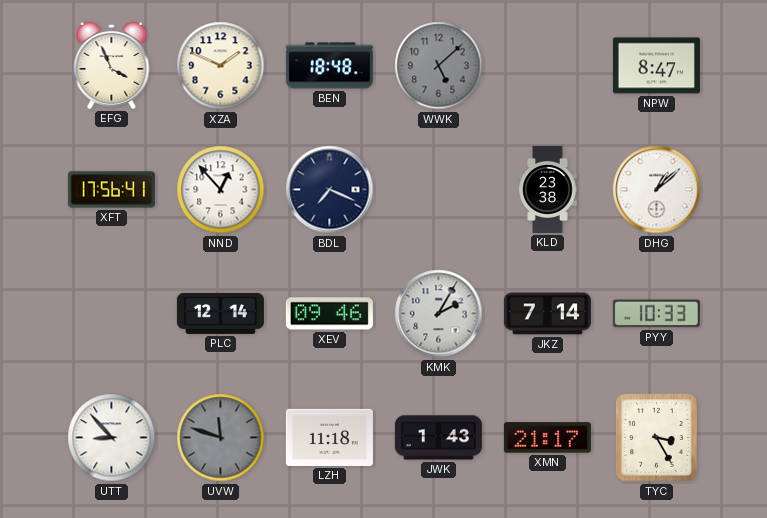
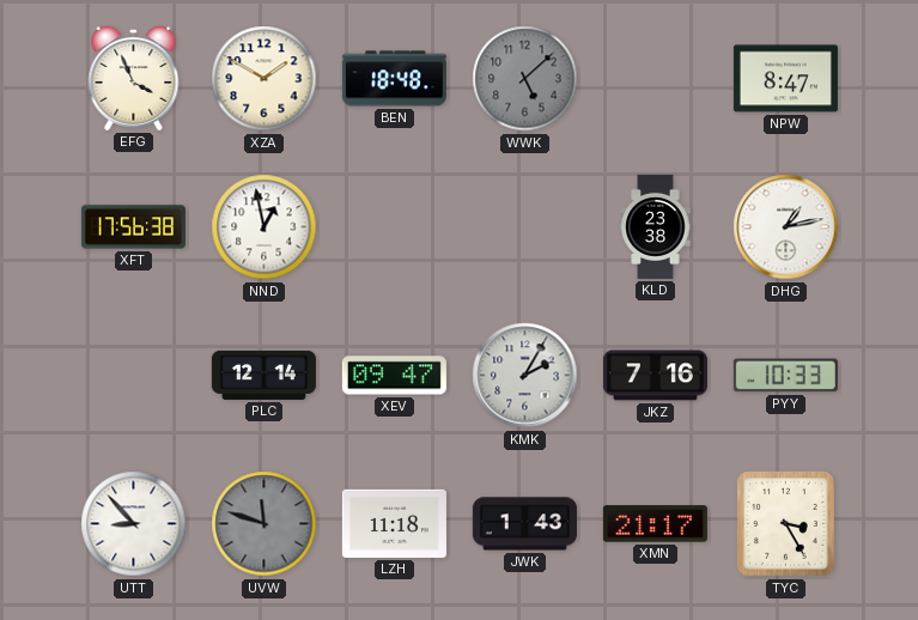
XZA: 1:49 -> 1:50
XFT: 17:56:41 -> 17:56:38
NND: 12:53 -> 12:58
BDL: 7:19 -> none
DHG: 1:08 -> 1:13
XEV: 09:46 -> 09:47
JKZ: 7:14 -> 7:16
